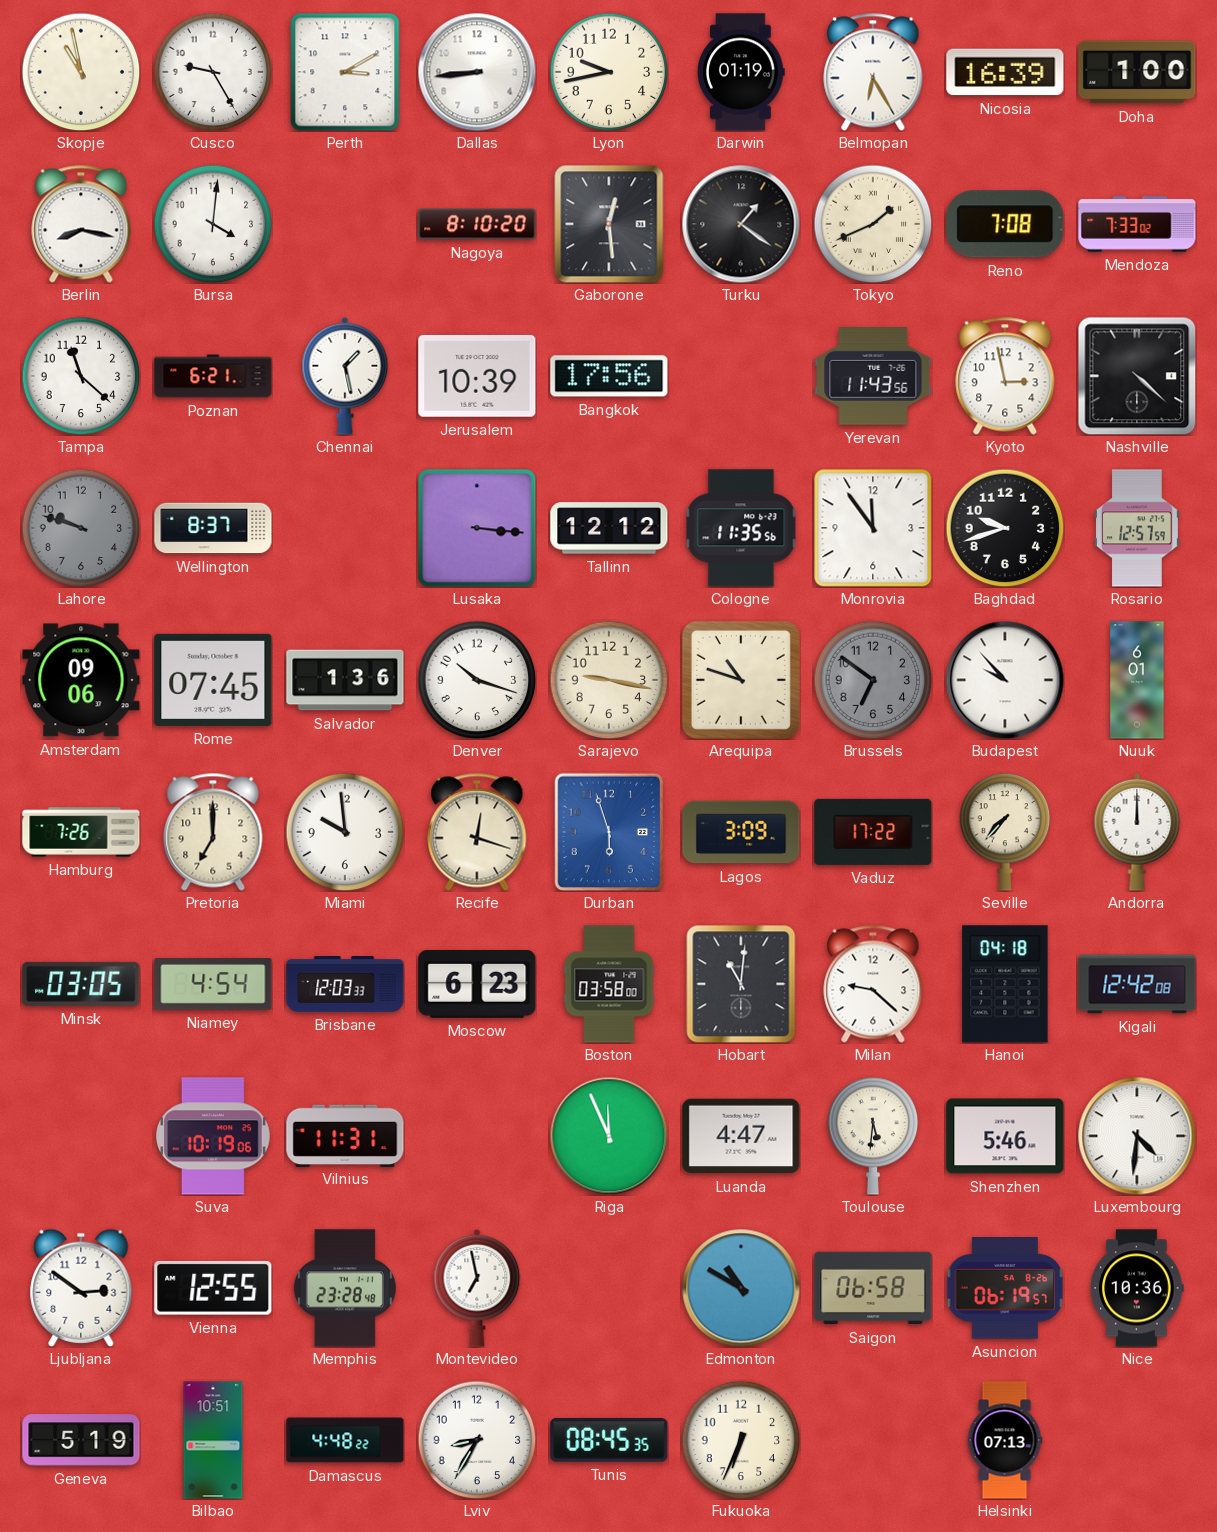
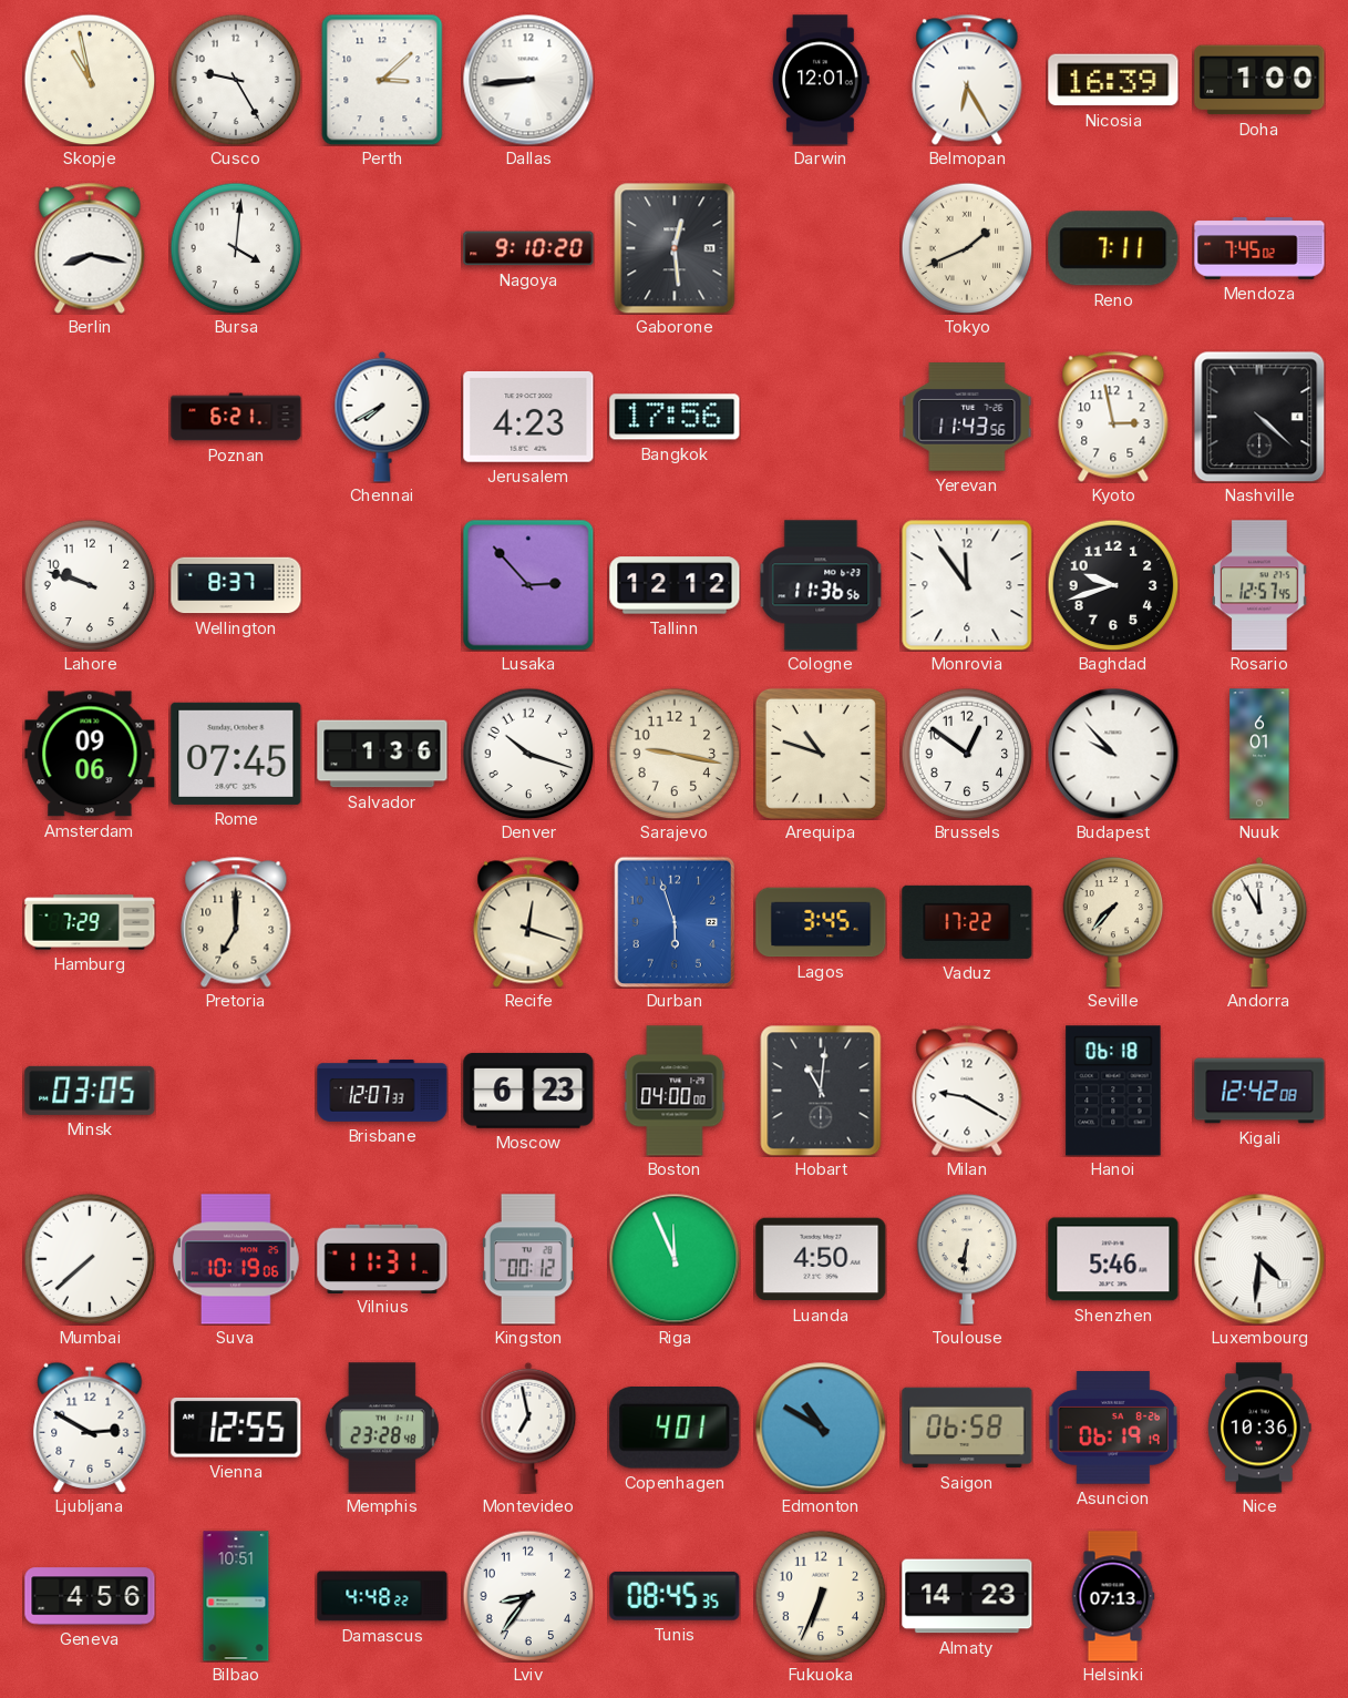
Perth: 3:10 -> 3:08
Lyon: 9:43 -> none
Darwin: 01:19 -> 12:01
Nagoya: 8:10 -> 9:10
Turku: 1:21 -> none
Reno: 7:08 -> 7:11
Mendoza: 7:33 -> 7:45
Tampa: 11:22 -> none
Chennai: 1:28 -> 7:40
Jerusalem: 10:39 -> 4:23
Lahore dial: grey -> white
Lusaka: 3:16 -> 2:53
Cologne: 11:35 -> 11:36
Rosario: 12:57:59 -> 12:57:45
Brussels: 6:51 -> 12:51
Brussels dial: grey -> white
Hamburg: 7:26 -> 7:29
Miami: 9:59 -> none
Lagos: 3:09 -> 3:45
Andorra: 12:00 -> 11:55
Niamey: 4:54 -> none
Brisbane: 12:03 -> 12:07
Boston: 03:58 -> 04:00
Milan: 9:22 -> 9:20
Hanoi: 04:18 -> 06:18
Mumbai: none -> 7:38
Kingston: none -> 00:12
Luanda: 4:47 -> 4:50
Toulouse: 5:31 -> 6:31
Ljubljana: 2:51 -> 2:50
Copenhagen: none -> 4:01
Asuncion: 06:19:57 -> 06:19:19
Geneva: 5:19 -> 4:56
Lviv: 8:35 -> 8:36
Almaty: none -> 14:23
